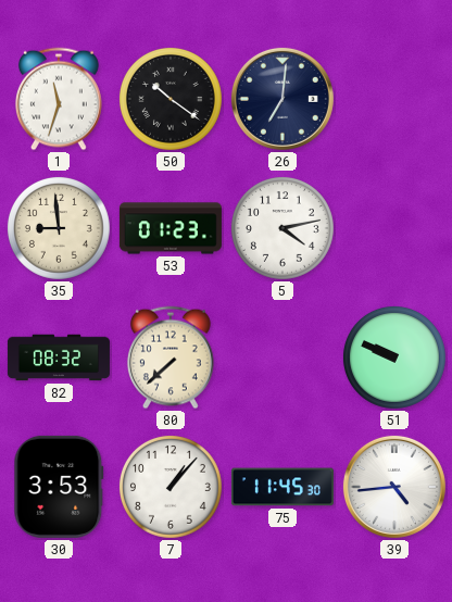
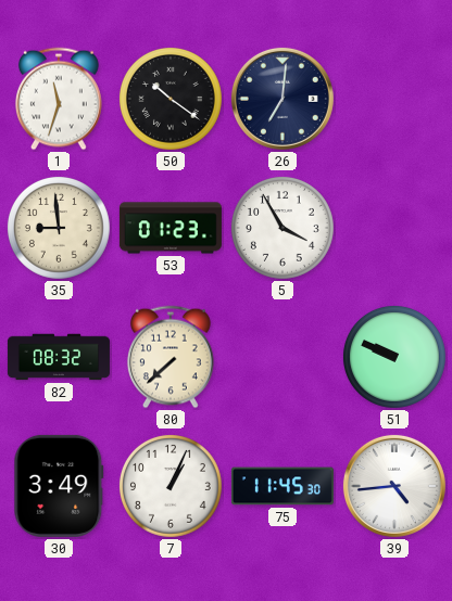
5: 4:13 -> 3:55
30: 3:53 -> 3:49
7: 1:07 -> 1:04
